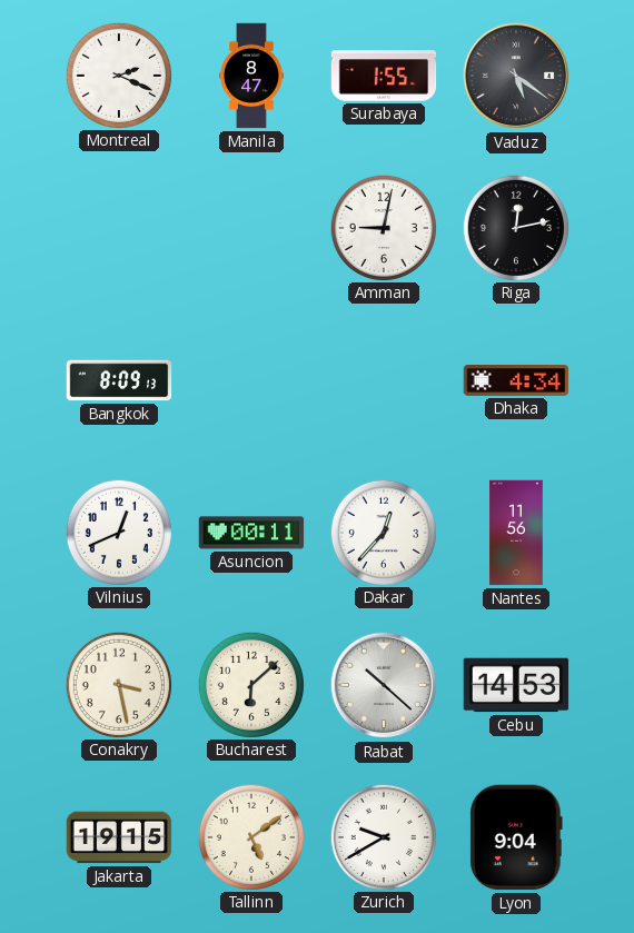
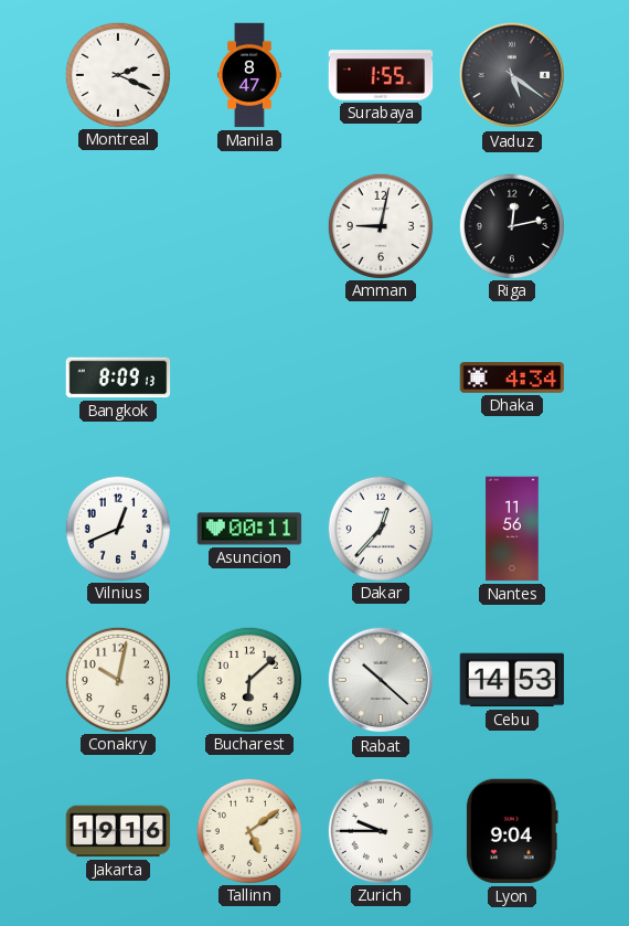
Conakry: 3:28 -> 10:02
Jakarta: 19:15 -> 19:16
Zurich: 9:40 -> 9:45
